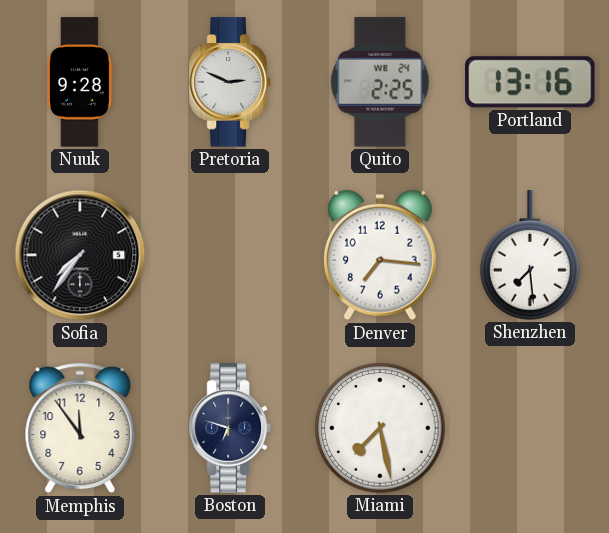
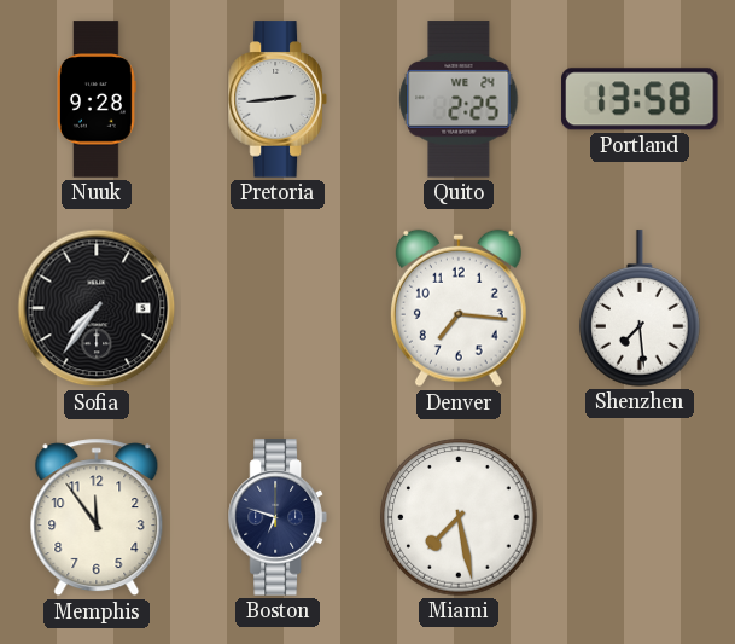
Pretoria: 2:49 -> 2:44
Portland: 13:16 -> 13:58
